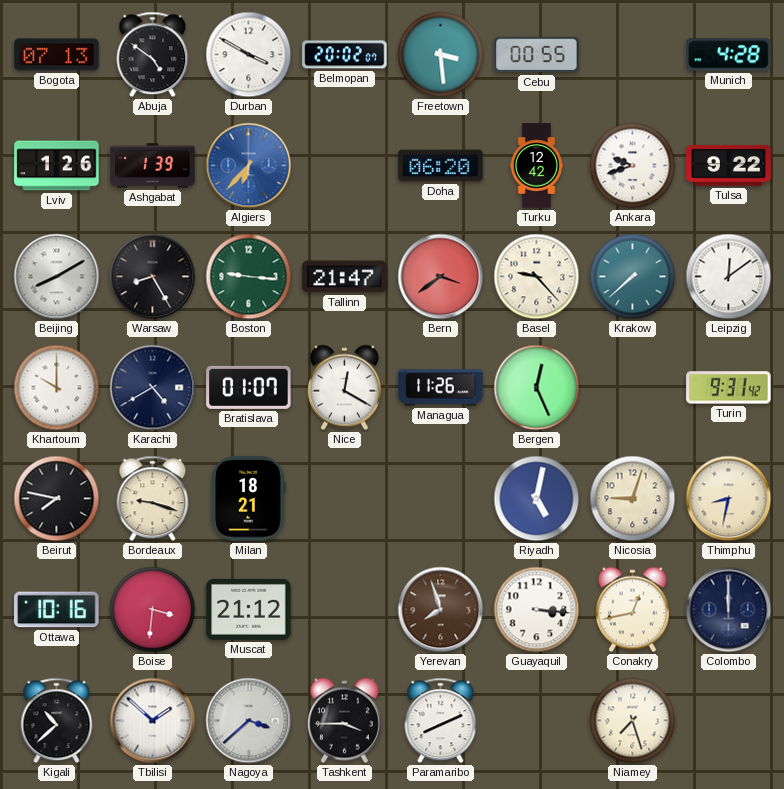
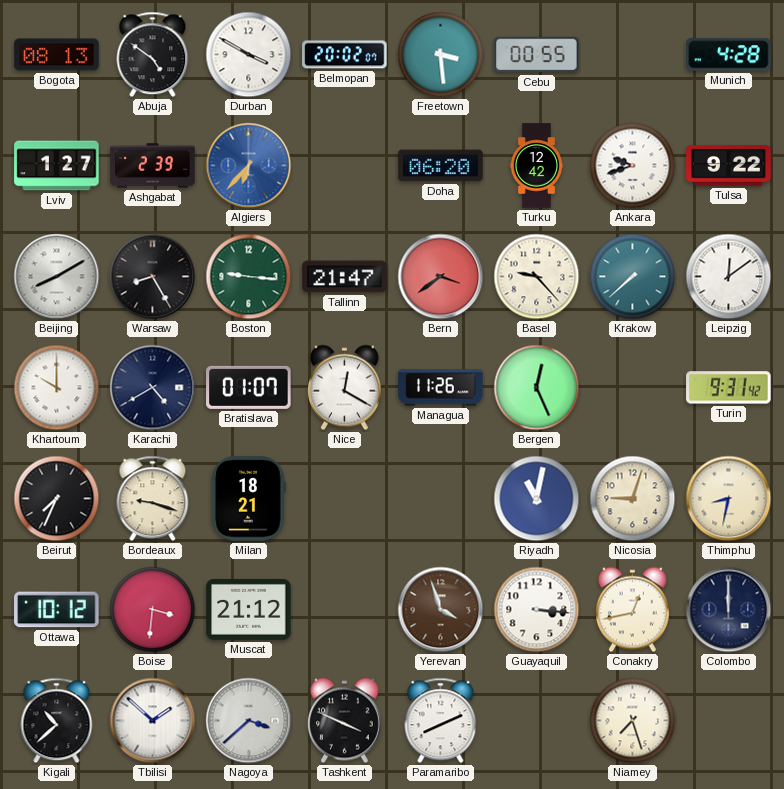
Bogota: 07:13 -> 08:13
Lviv: 1:26 -> 1:27
Ashgabat: 1:39 -> 2:39
Beirut: 7:47 -> 7:34
Riyadh: 5:02 -> 11:02
Ottawa: 10:16 -> 10:12
Yerevan: 7:57 -> 3:57
Tashkent: 3:45 -> 3:49
